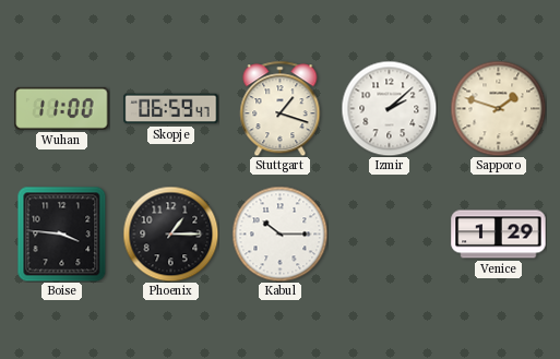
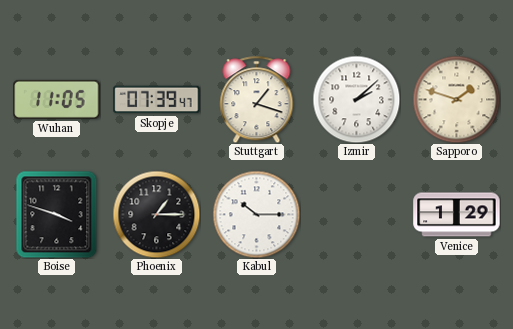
Wuhan: 11:00 -> 11:05
Skopje: 06:59 -> 07:39
Boise: 3:46 -> 3:48
